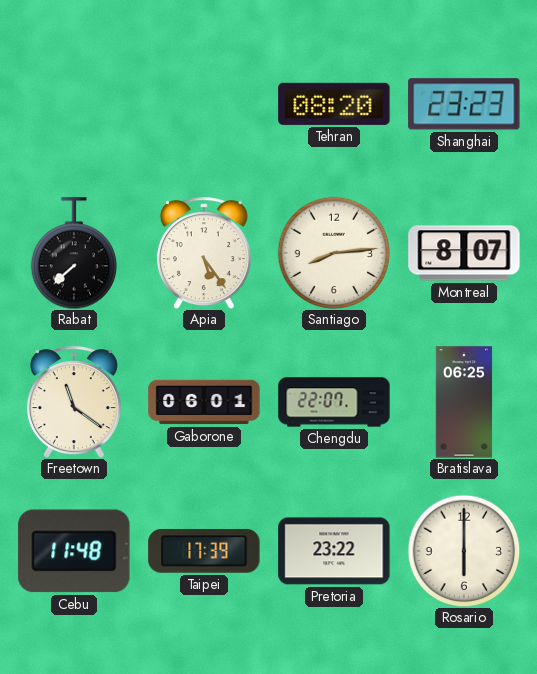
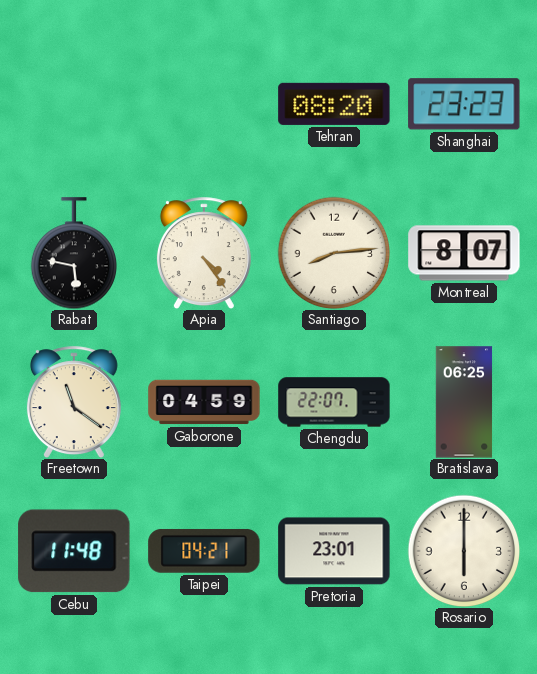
Rabat: 7:38 -> 5:47
Apia: 5:24 -> 4:24
Gaborone: 06:01 -> 04:59
Taipei: 17:39 -> 04:21
Pretoria: 23:22 -> 23:01
